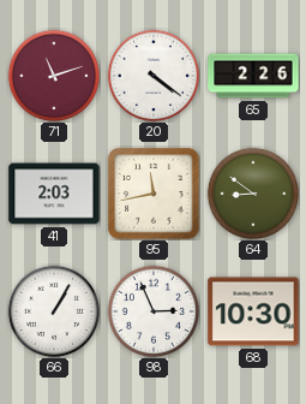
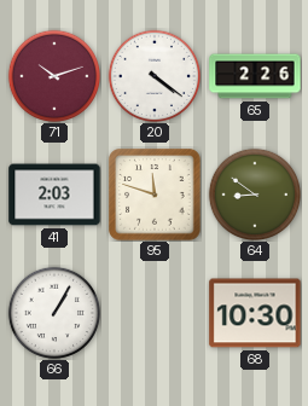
71: 11:12 -> 10:12
95: 11:43 -> 11:48
98: 2:56 -> none
